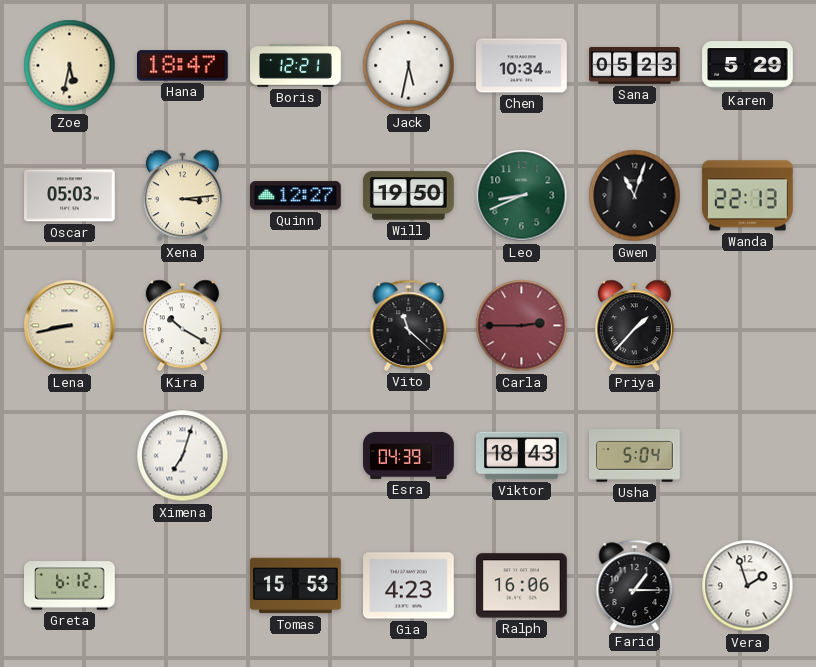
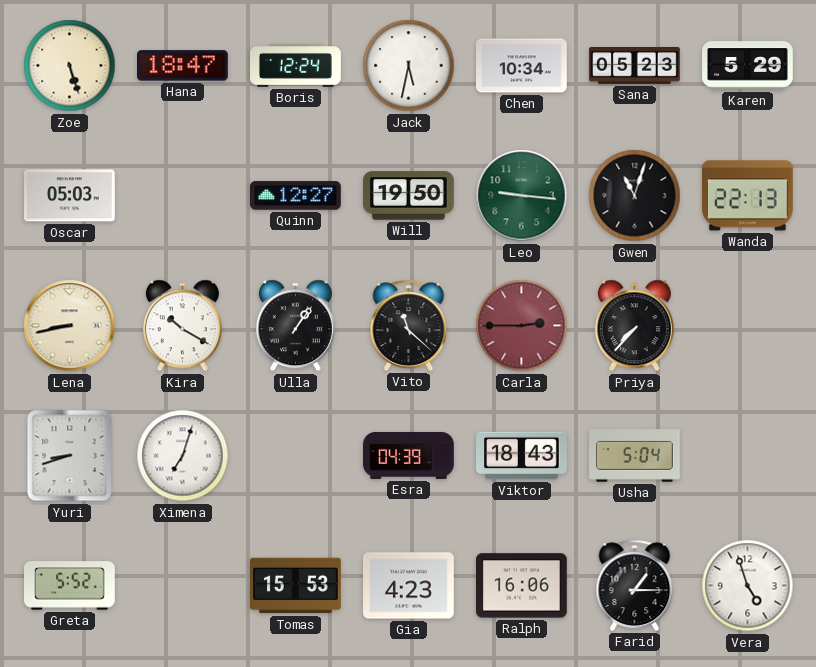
Zoe: 5:32 -> 5:27
Boris: 12:21 -> 12:24
Xena: 3:14 -> none
Leo: 8:41 -> 9:16
Ulla: none -> 1:06
Priya: 1:37 -> 7:37
Yuri: none -> 8:42
Greta: 6:12 -> 5:52
Vera: 1:57 -> 4:57
